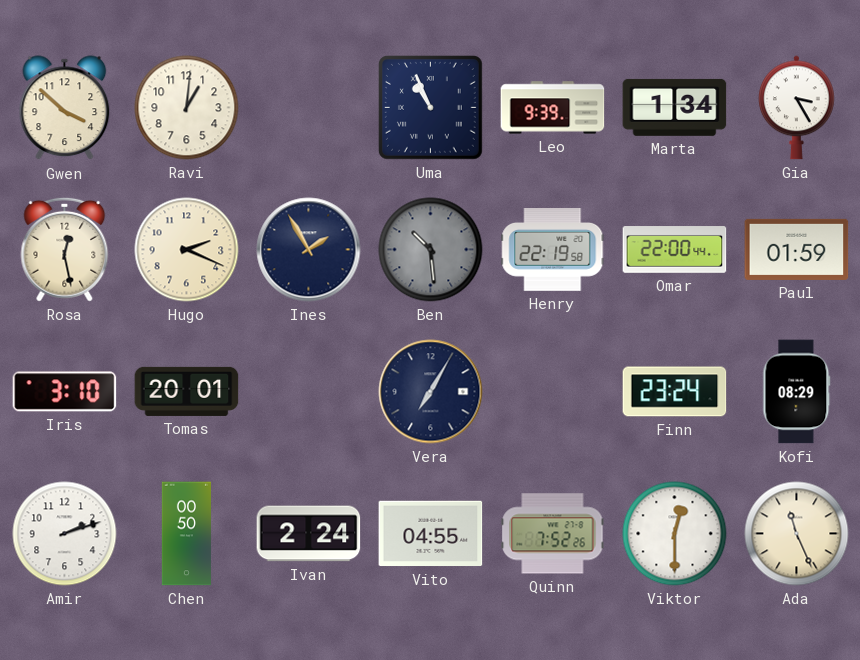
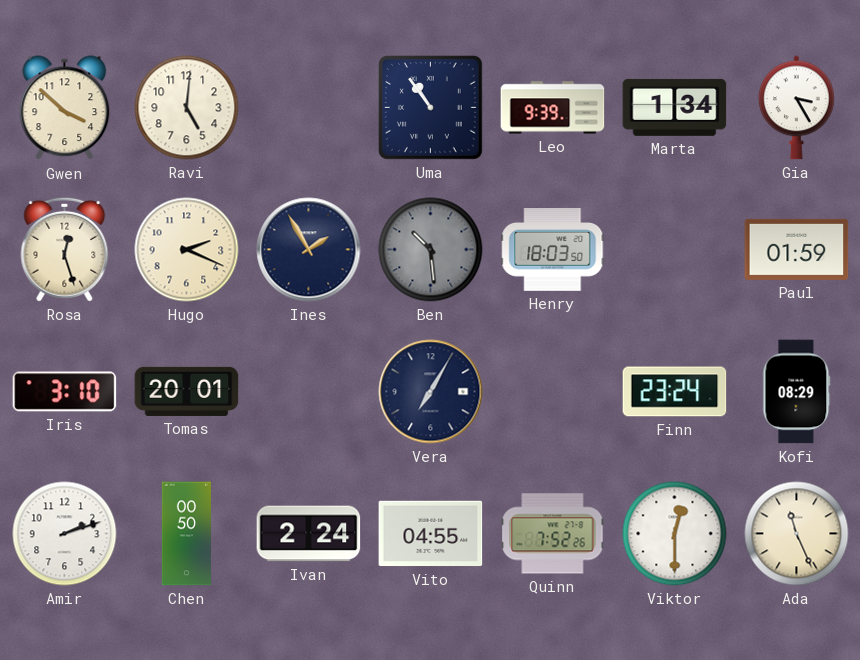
Ravi: 1:01 -> 5:01
Uma: 10:56 -> 10:54
Rosa: 12:28 -> 12:27
Henry: 22:19 -> 18:03
Omar: 22:00 -> none
